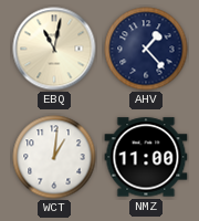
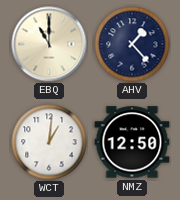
EBQ: 11:02 -> 11:00
NMZ: 11:00 -> 12:50
